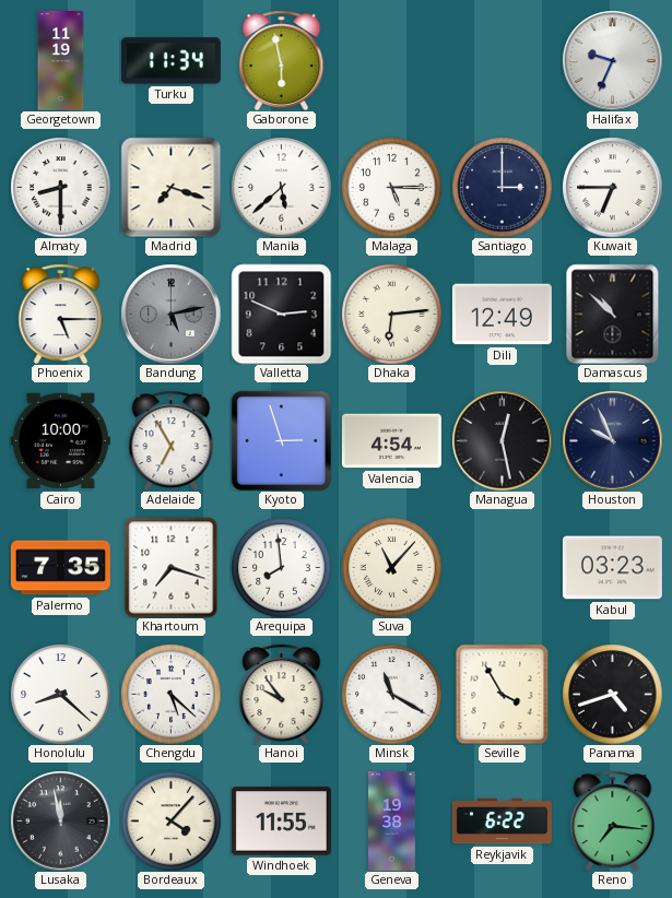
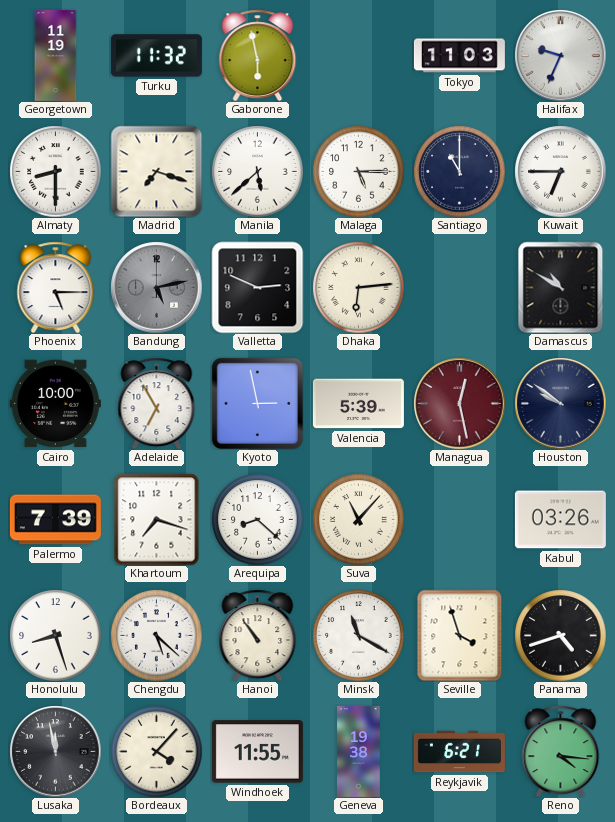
Turku: 11:34 -> 11:32
Tokyo: none -> 11:03
Santiago: 3:00 -> 11:00
Dili: 12:49 -> none
Damascus: 10:52 -> 10:50
Kyoto: 2:57 -> 2:58
Valencia: 4:54 -> 5:39
Managua dial: black -> burgundy
Houston: 9:56 -> 9:51
Palermo: 7:35 -> 7:39
Arequipa: 7:59 -> 8:22
Kabul: 03:23 -> 03:26
Honolulu: 8:22 -> 8:27
Hanoi: 9:54 -> 10:54
Seville: 3:55 -> 3:57
Reykjavik: 6:22 -> 6:21
Reno: 7:16 -> 4:16
